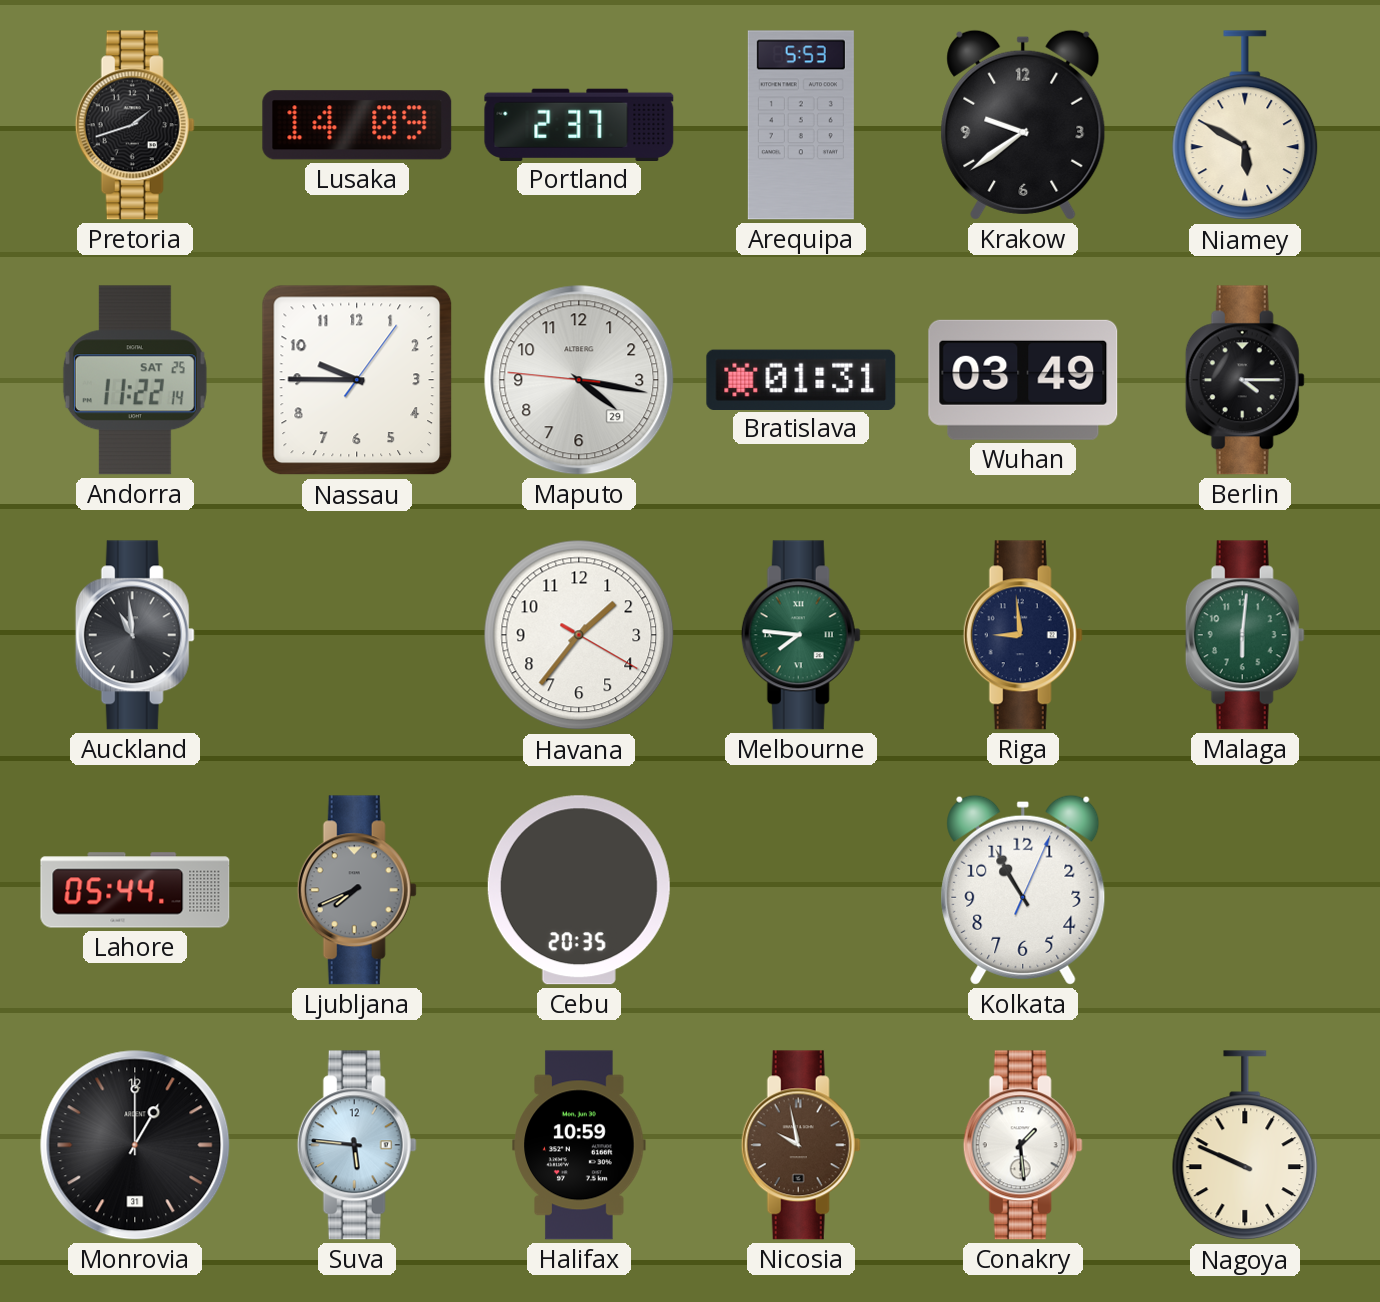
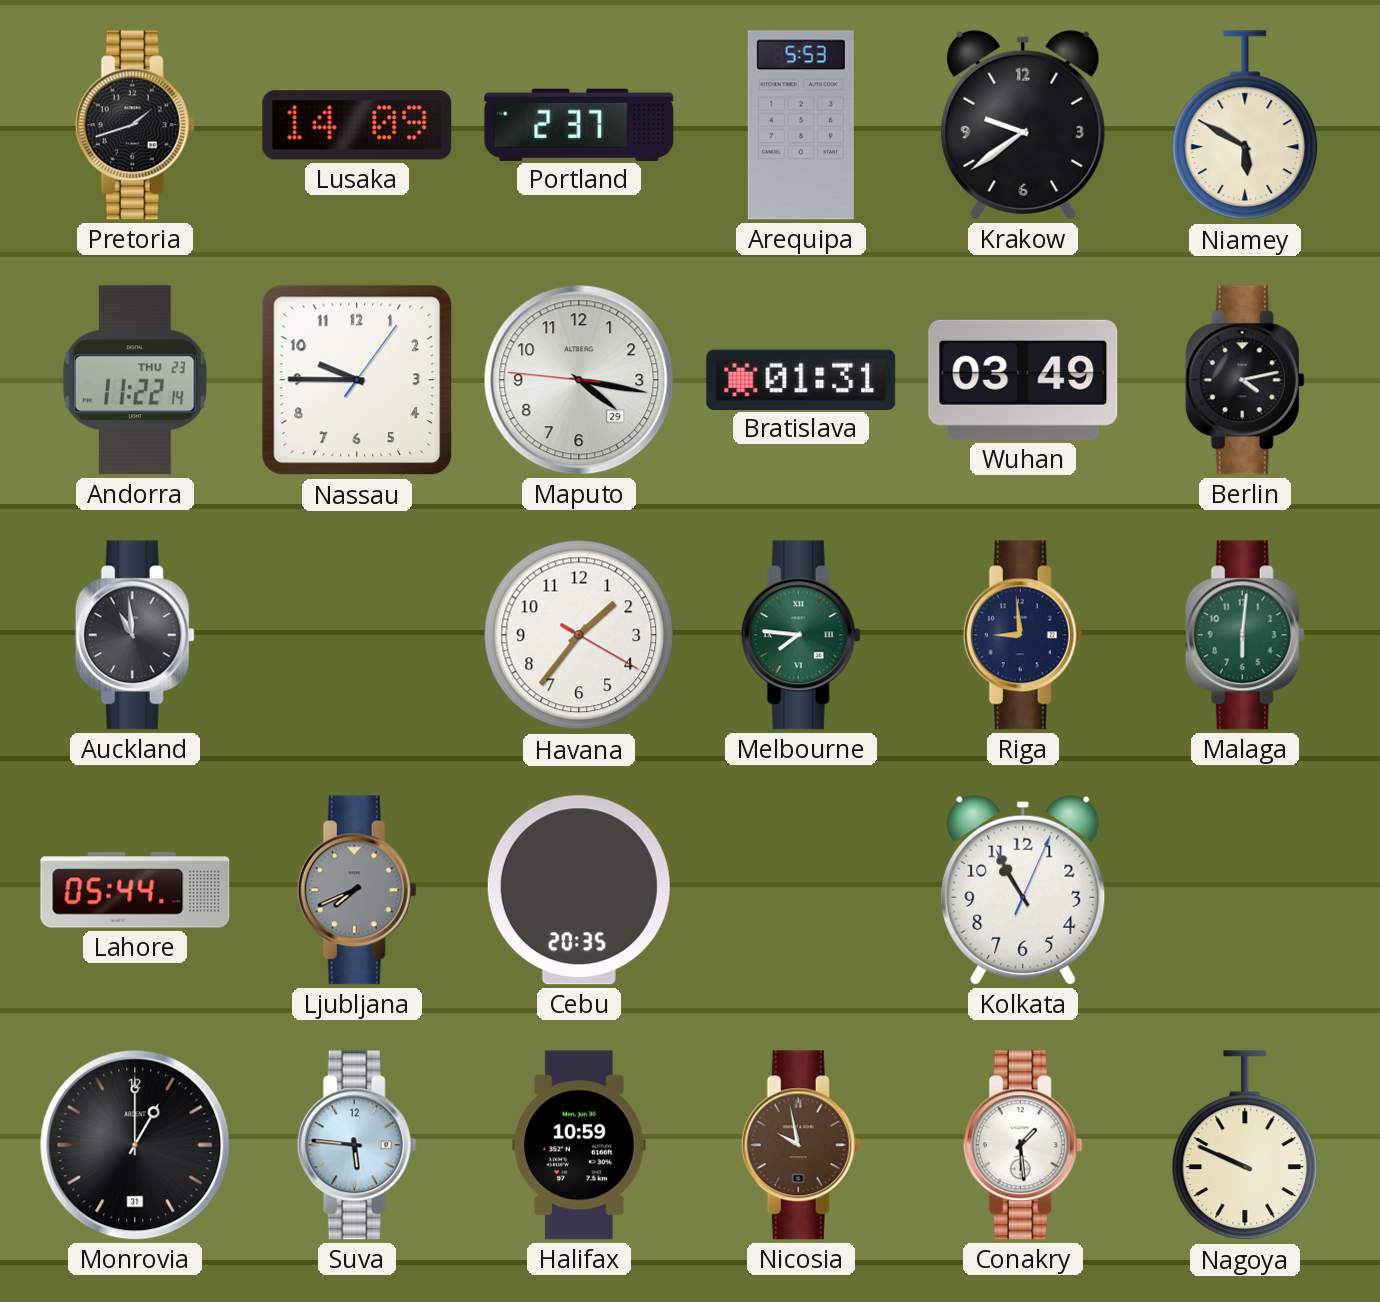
Andorra date: SAT 25 -> THU 23
Berlin: 4:15 -> 4:13
